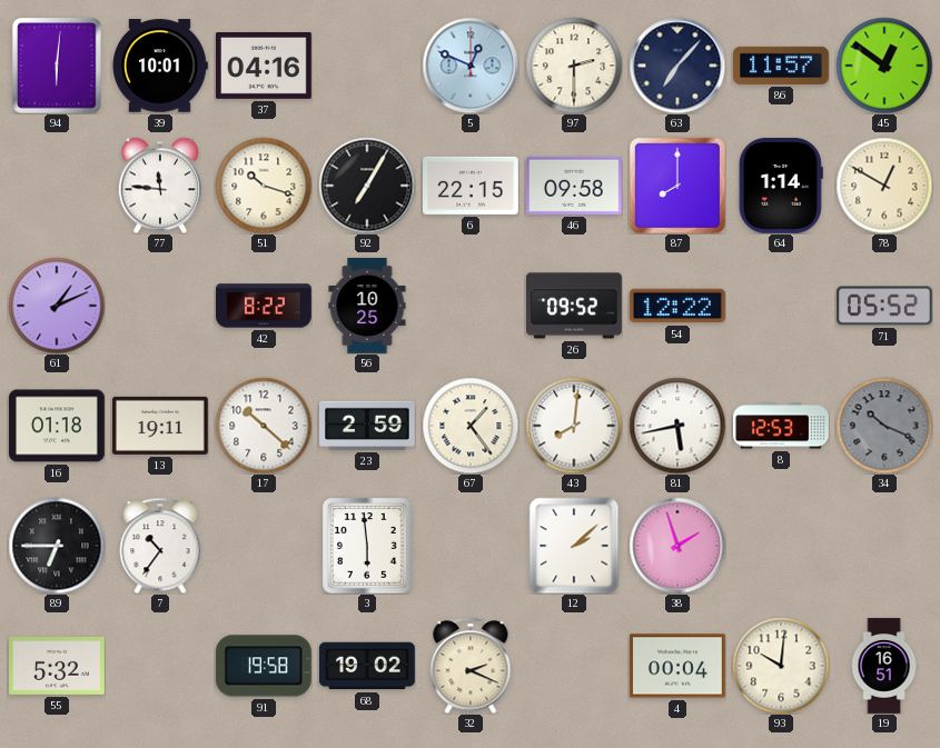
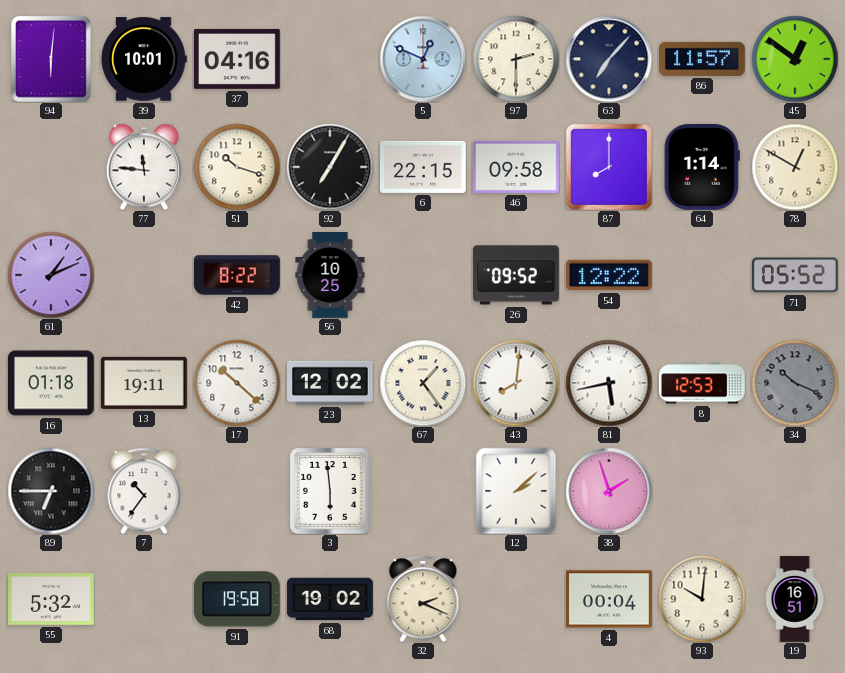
23: 2:59 -> 12:02
